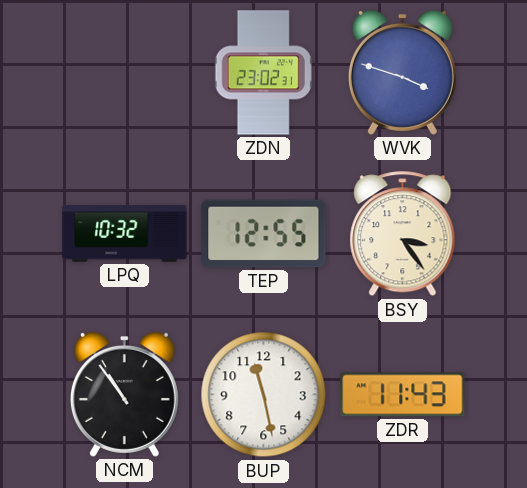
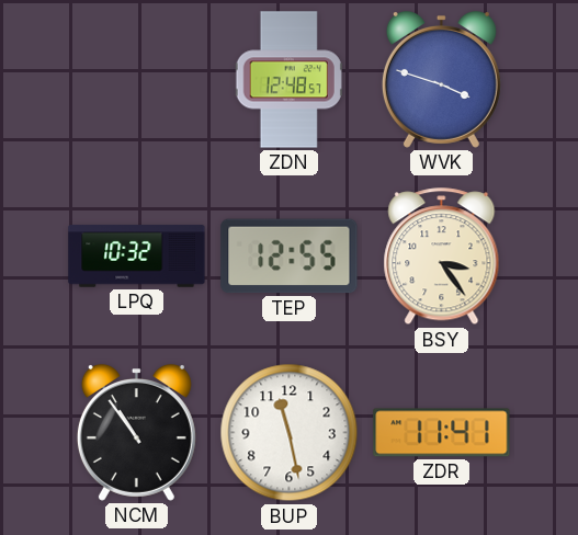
ZDN: 23:02 -> 12:48
ZDR: 11:43 -> 11:41
